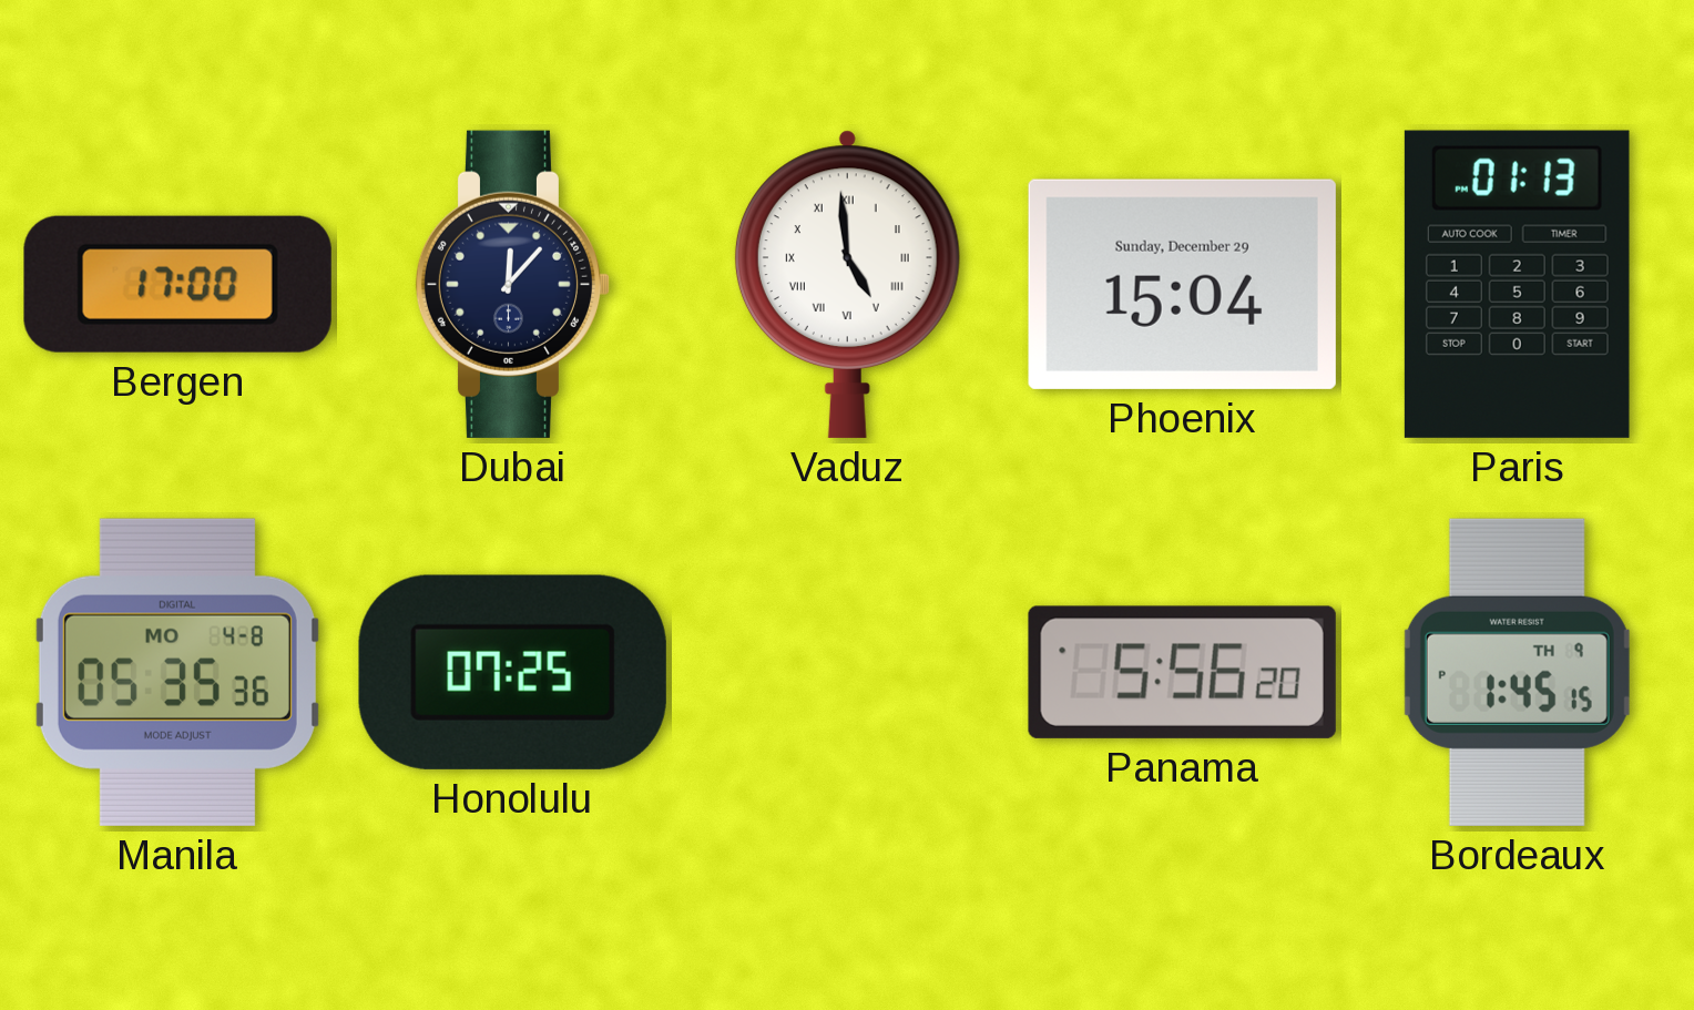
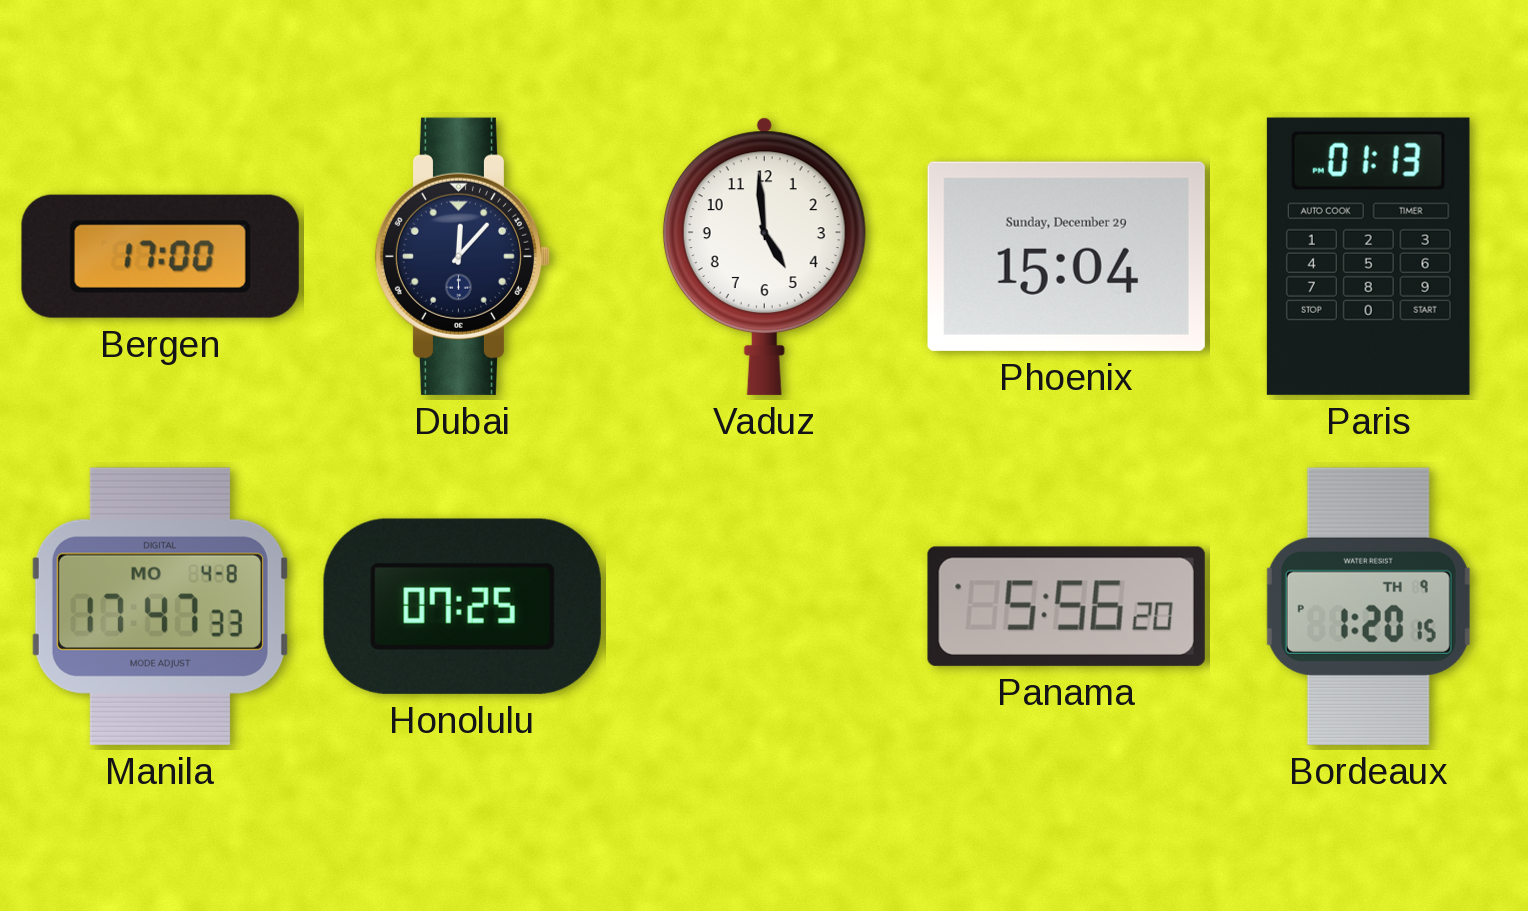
Vaduz numerals: Roman -> Arabic
Manila: 05:35 -> 17:47
Bordeaux: 1:45 -> 1:20
